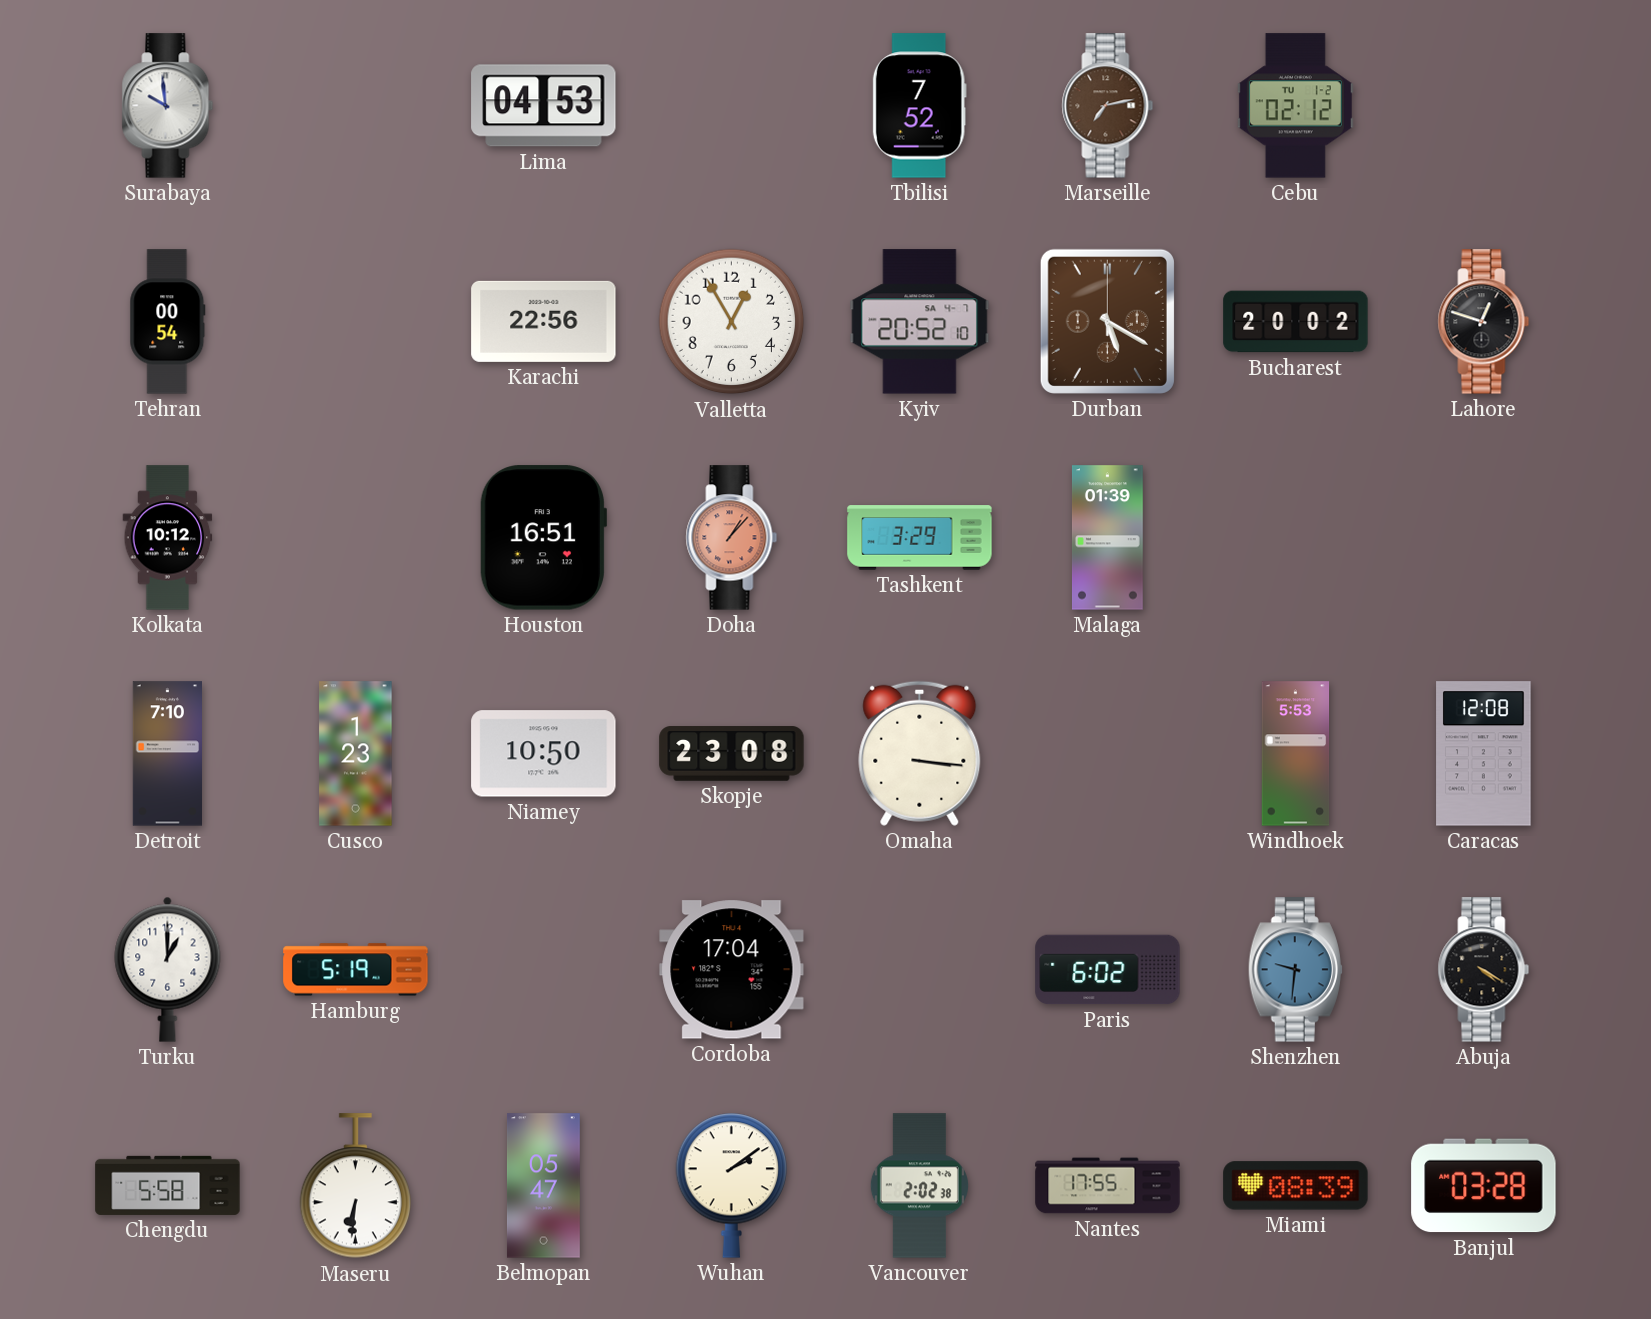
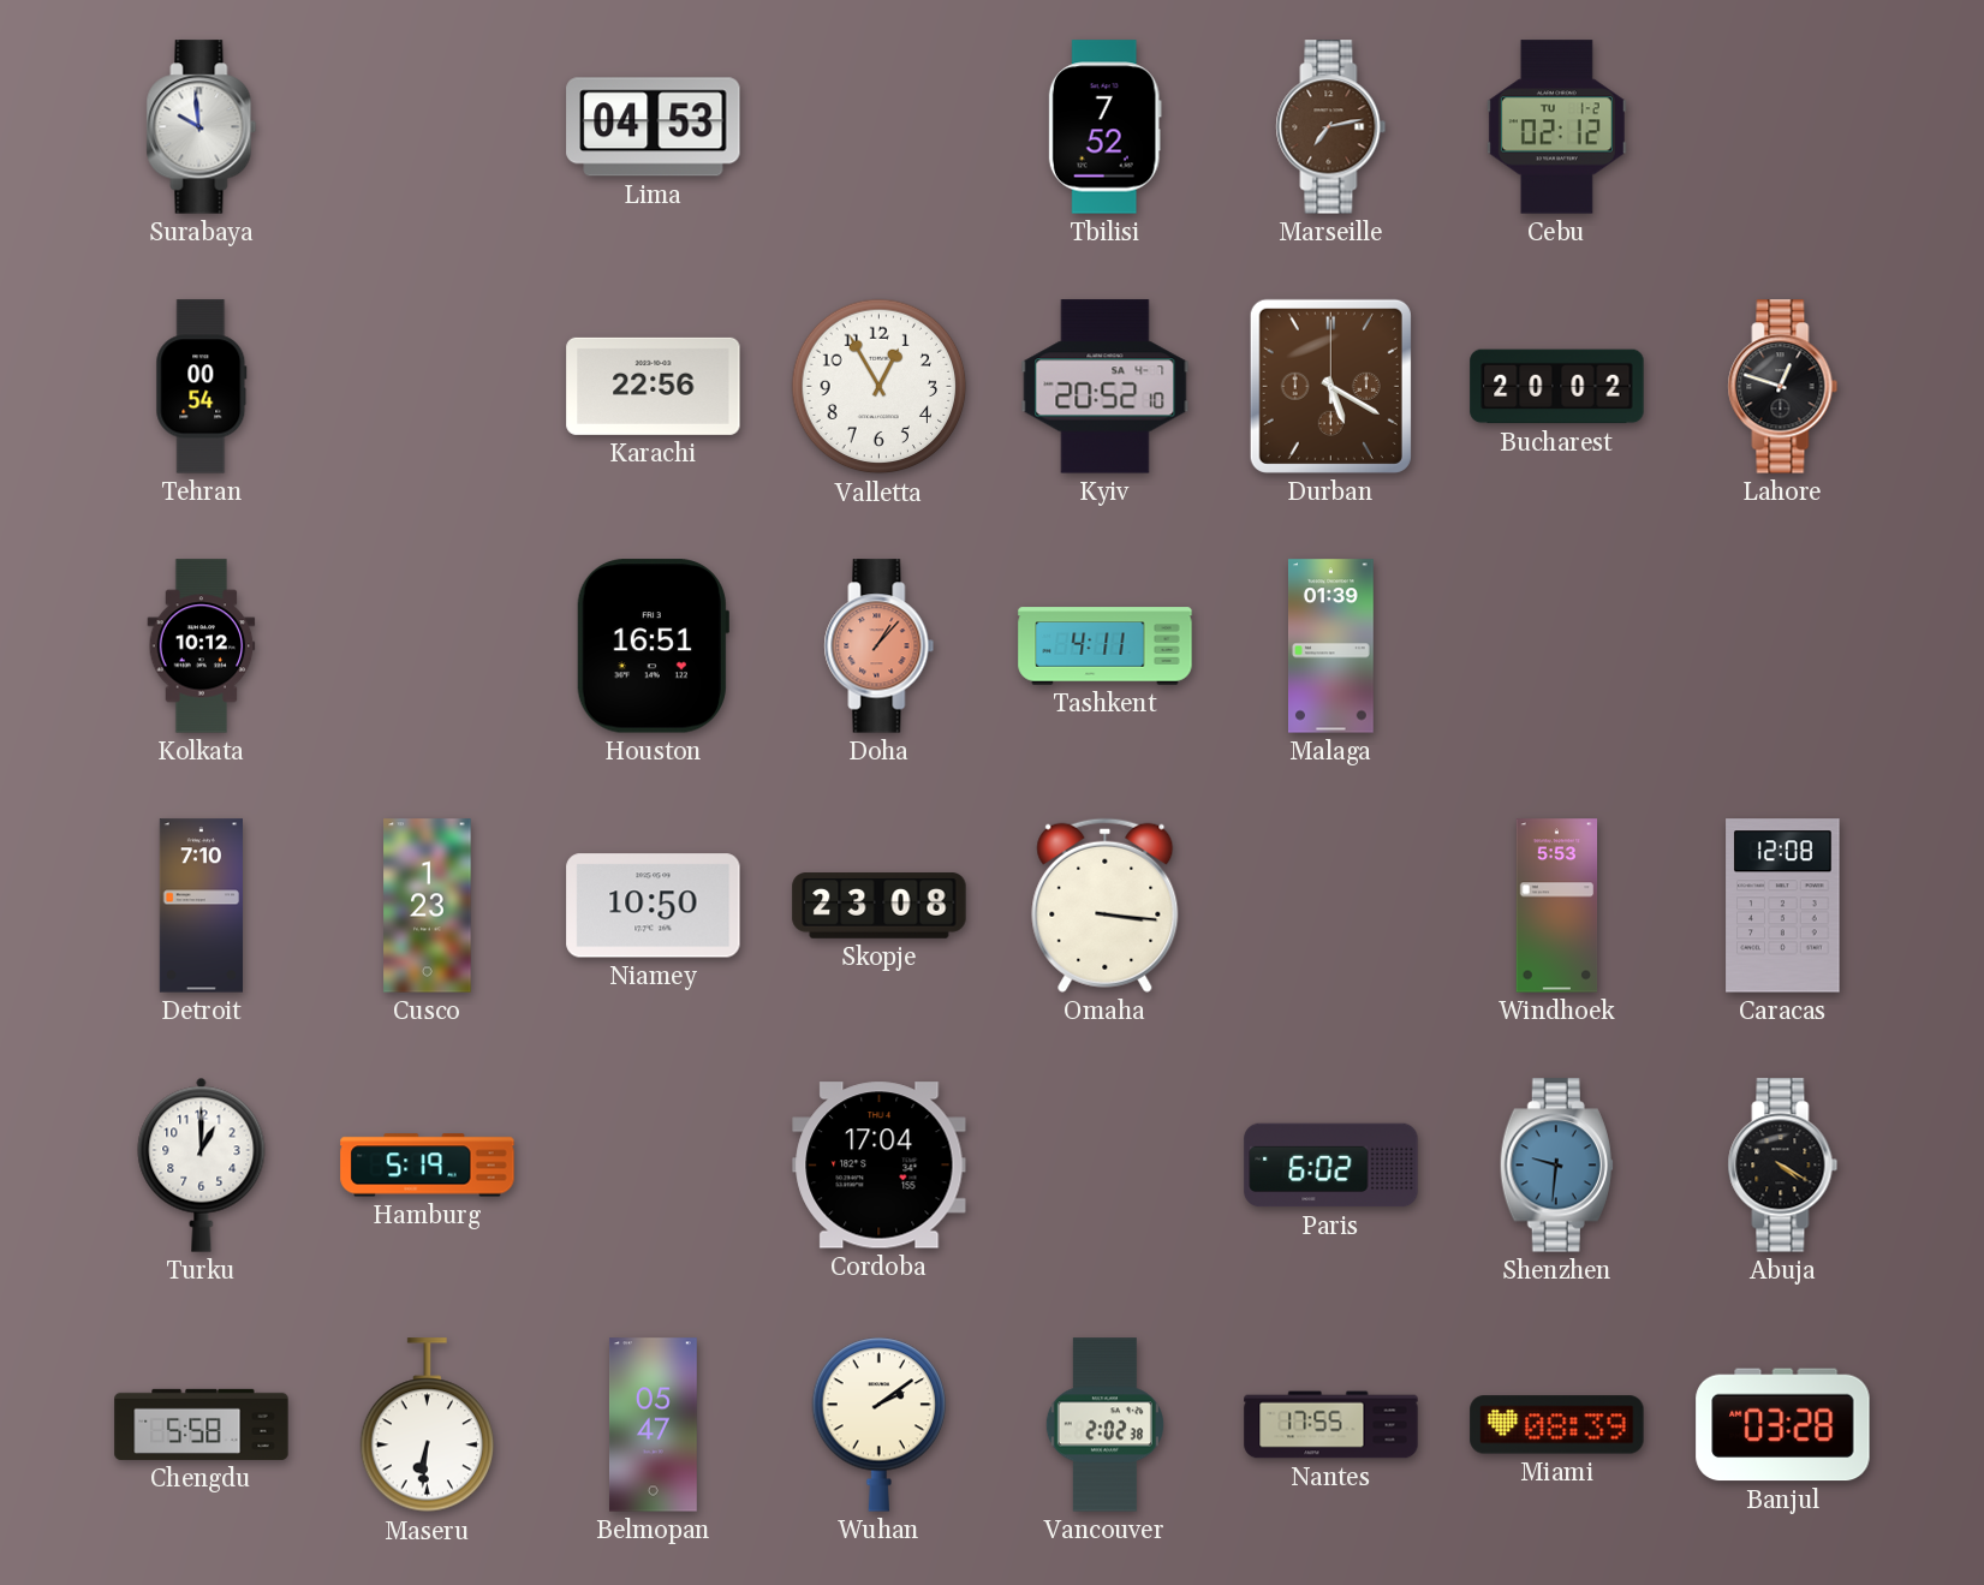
Tashkent: 3:29 -> 4:11
